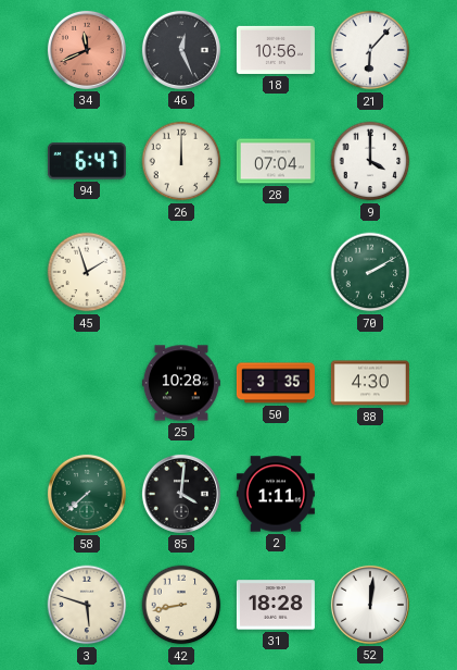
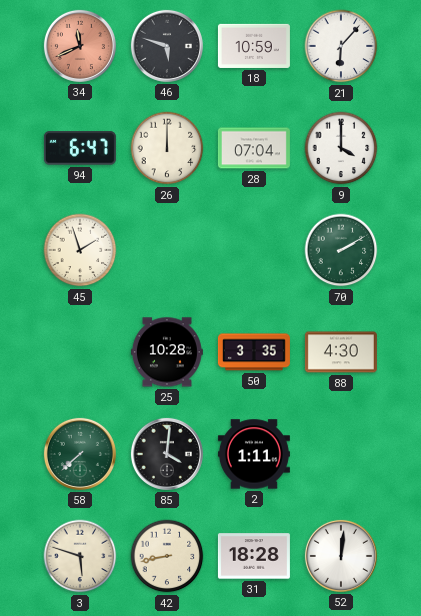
46: 12:26 -> 5:48
18: 10:56 -> 10:59
